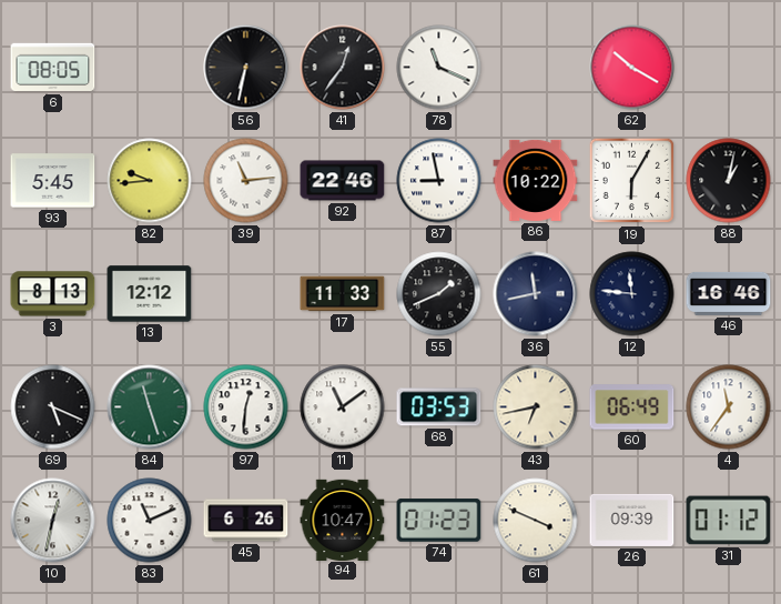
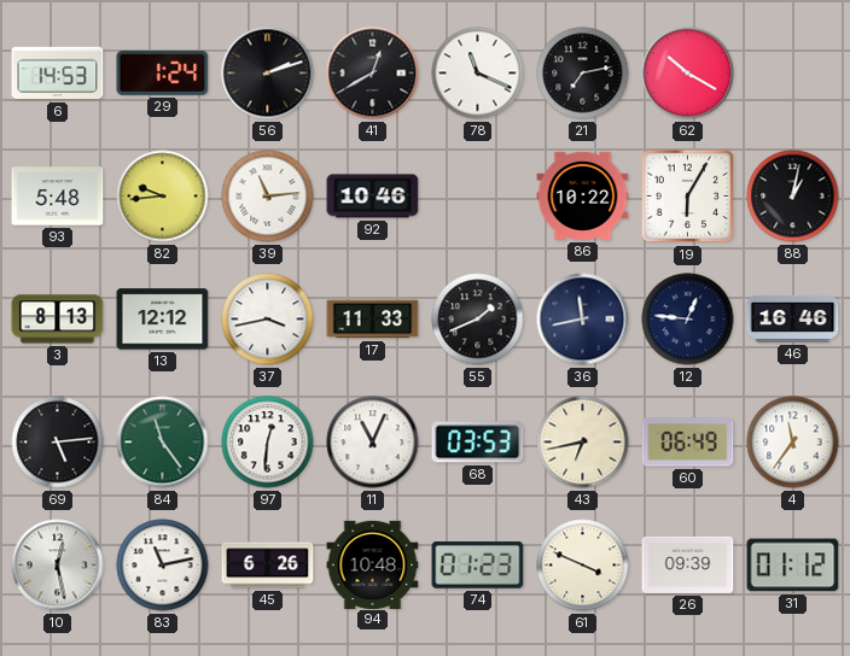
6: 08:05 -> 14:53
29: none -> 1:24
56: 6:32 -> 2:12
41: 12:36 -> 12:40
21: none -> 7:13
93: 5:45 -> 5:48
92: 22:46 -> 10:46
87: 8:58 -> none
37: none -> 3:43
12: 11:46 -> 12:46
69: 5:19 -> 5:14
84: 11:27 -> 11:24
11: 11:09 -> 11:04
10: 12:32 -> 12:28
83: 11:11 -> 11:13
94: 10:47 -> 10:48
